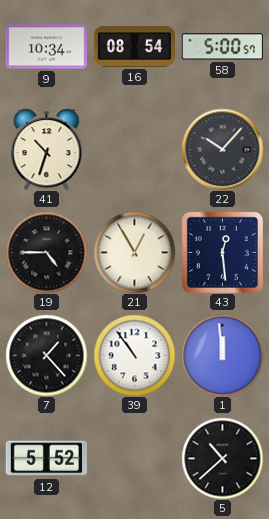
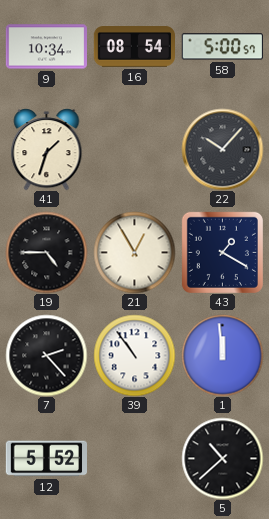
41: 10:33 -> 1:33
43: 12:29 -> 1:20
7: 1:23 -> 2:23
